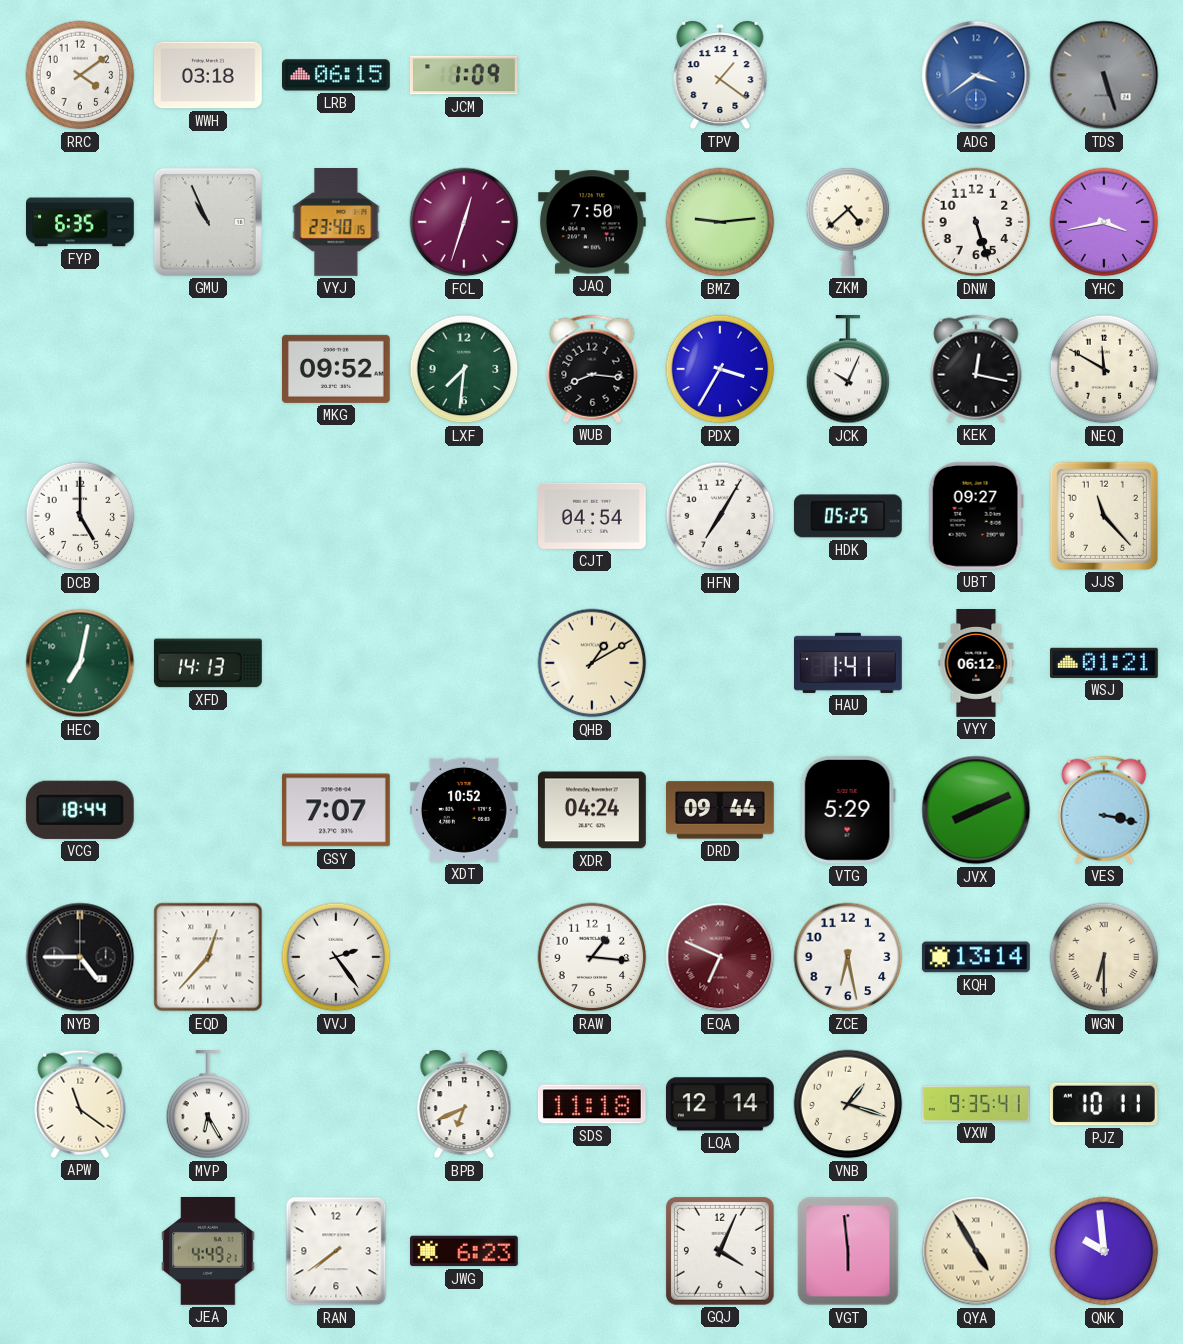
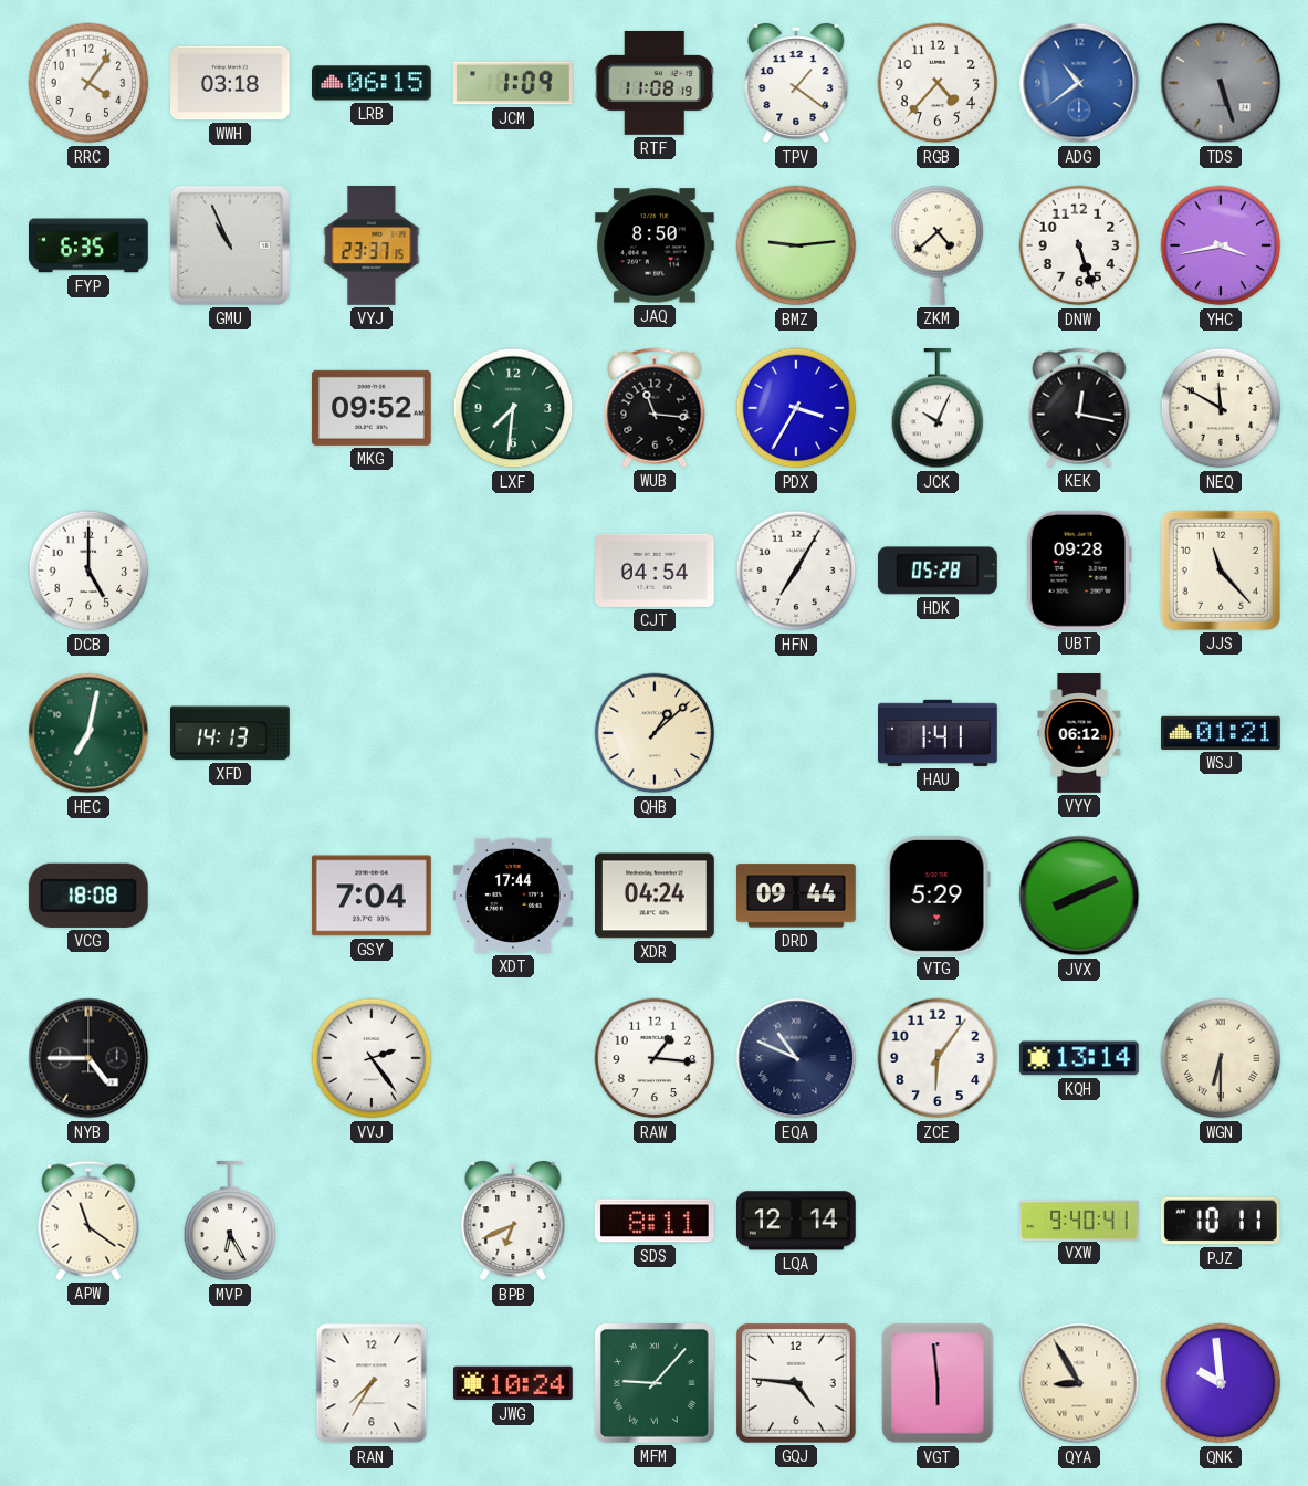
RRC: 4:09 -> 4:06
RTF: none -> 11:08
RGB: none -> 4:37
ADG: 3:39 -> 10:39
VYJ: 23:40 -> 23:37
FCL: 12:33 -> none
JAQ: 7:50 -> 8:50
WUB: 8:16 -> 11:16
HDK: 05:25 -> 05:28
UBT: 09:27 -> 09:28
QHB: 1:10 -> 1:08
VCG: 18:44 -> 18:08
GSY: 7:07 -> 7:04
XDT: 10:52 -> 17:44
VES: 3:17 -> none
EQD: 12:37 -> none
EQA: 6:49 -> 10:49
EQA dial: burgundy -> navy
ZCE: 6:28 -> 6:06
SDS: 11:18 -> 8:11
VNB: 1:18 -> none
VXW: 9:35 -> 9:40
JEA: 4:49 -> none
RAN: 7:39 -> 7:35
JWG: 6:23 -> 10:24
MFM: none -> 9:07
GQJ: 4:04 -> 4:46
QYA: 4:55 -> 8:55
